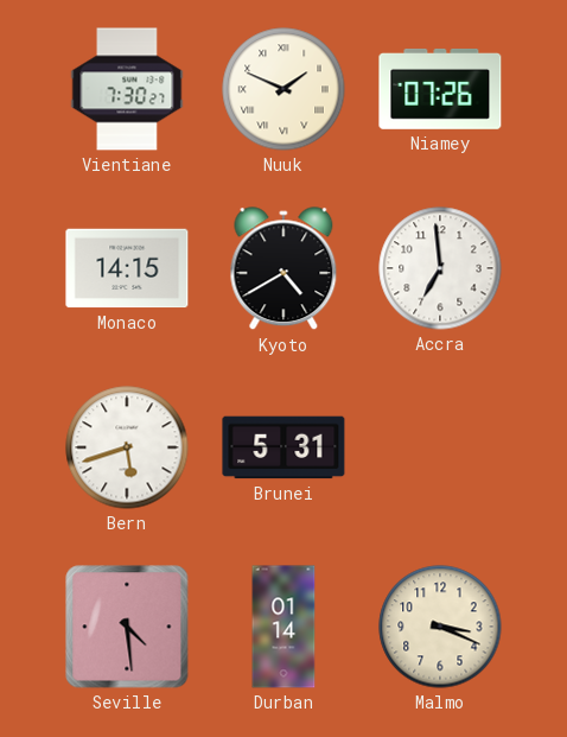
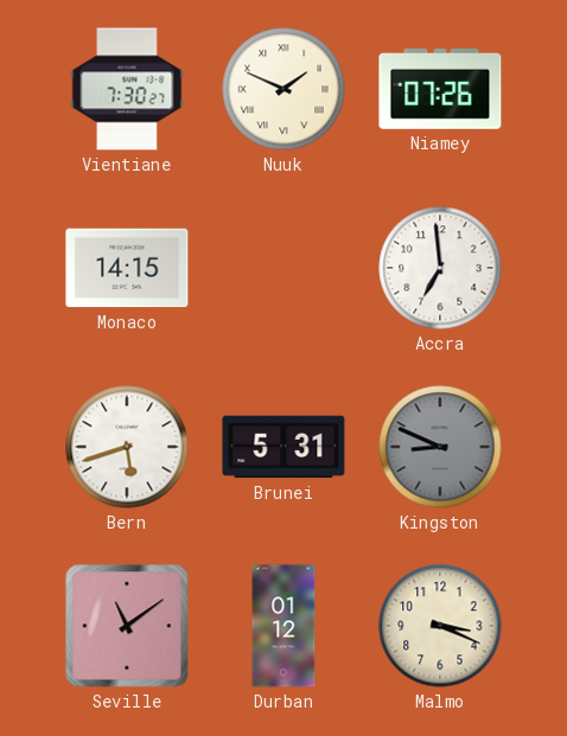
Kyoto: 4:40 -> none
Kingston: none -> 8:49
Seville: 4:29 -> 11:09
Durban: 01:14 -> 01:12
